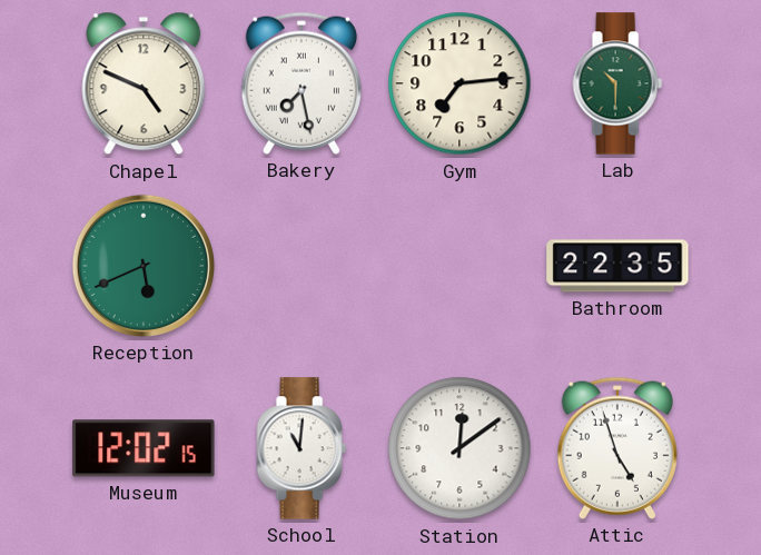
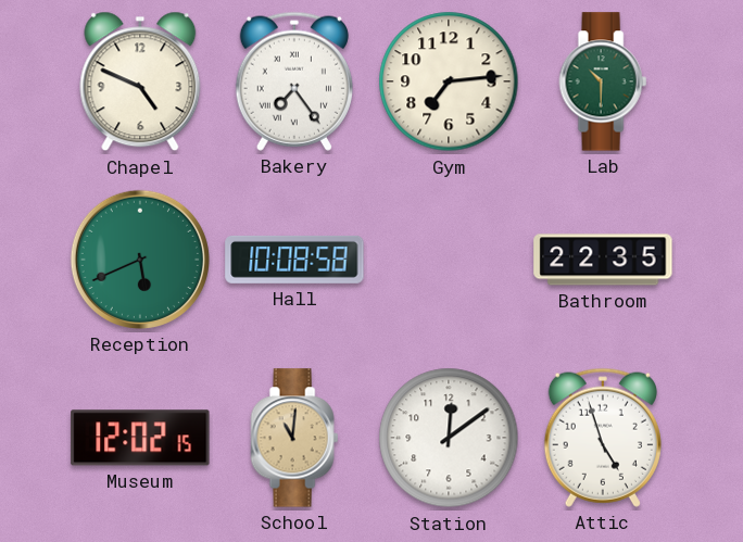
Bakery: 7:28 -> 7:24
Hall: none -> 10:08
School dial: white -> champagne
